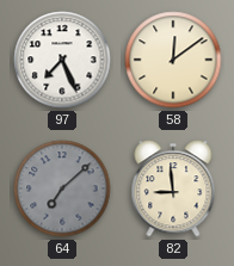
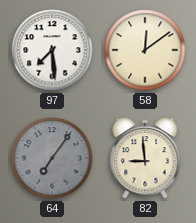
97: 7:26 -> 7:29
64: 7:08 -> 7:06
